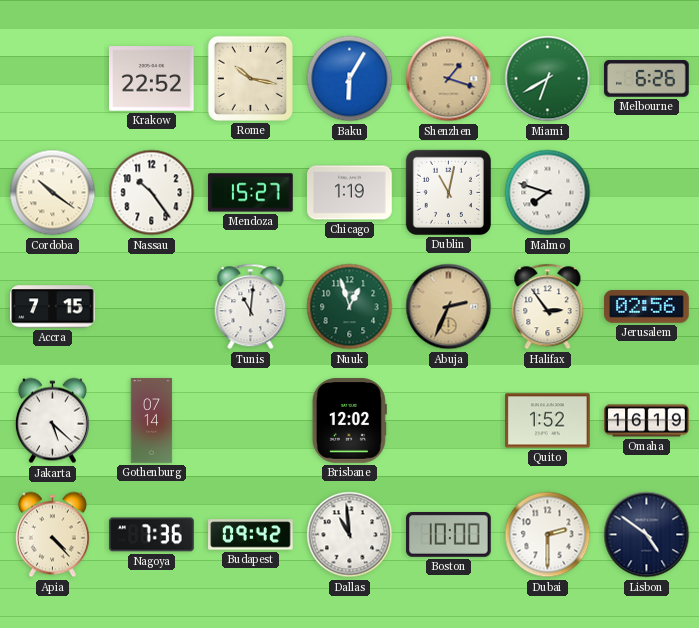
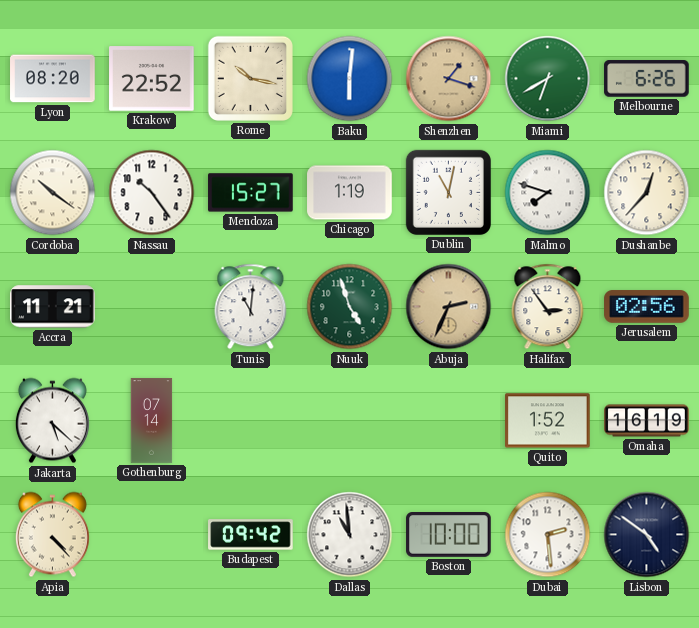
Lyon: none -> 08:20
Baku: 6:05 -> 6:01
Dushanbe: none -> 12:37
Accra: 7:15 -> 11:21
Nuuk: 12:57 -> 4:57
Brisbane: 12:02 -> none
Nagoya: 7:36 -> none
Dubai: 2:30 -> 2:29
